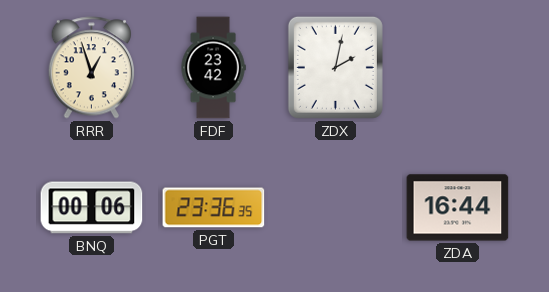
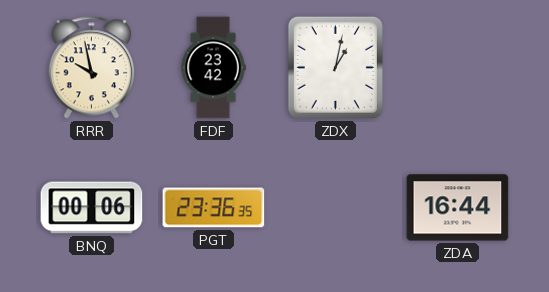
RRR: 12:57 -> 9:58
ZDX: 2:02 -> 1:02
